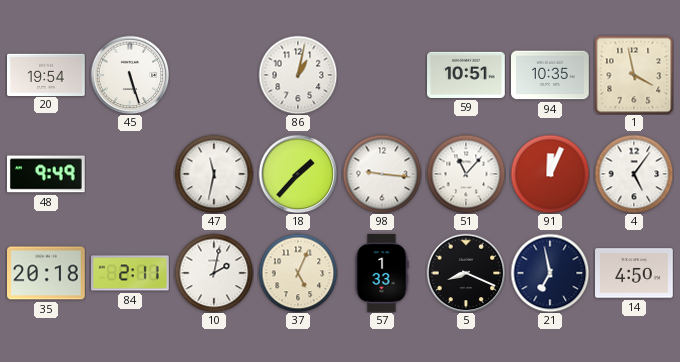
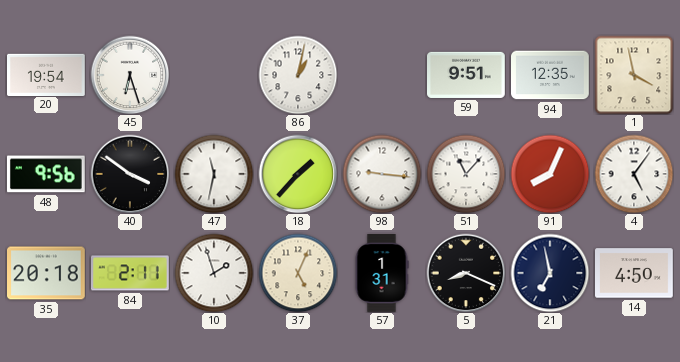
45: 5:27 -> 6:27
59: 10:51 -> 9:51
94: 10:35 -> 12:35
48: 9:49 -> 9:56
40: none -> 3:51
91: 12:04 -> 8:04
10: 2:02 -> 1:57
57: 1:33 -> 1:31
